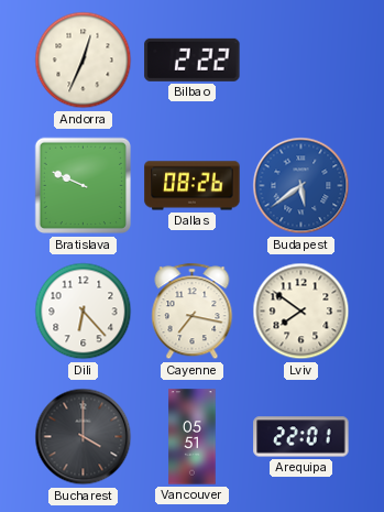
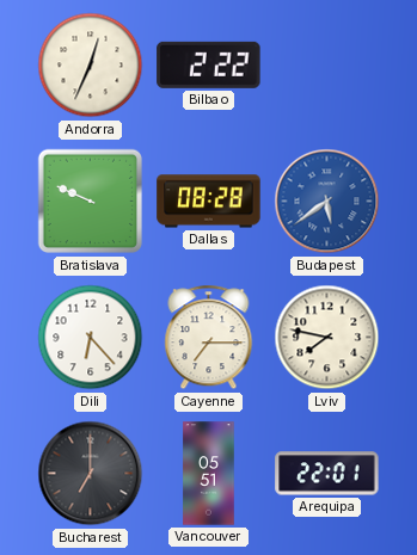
Dallas: 08:26 -> 08:28
Cayenne: 7:17 -> 7:15
Lviv: 7:51 -> 7:47
Bucharest: 4:00 -> 7:00
